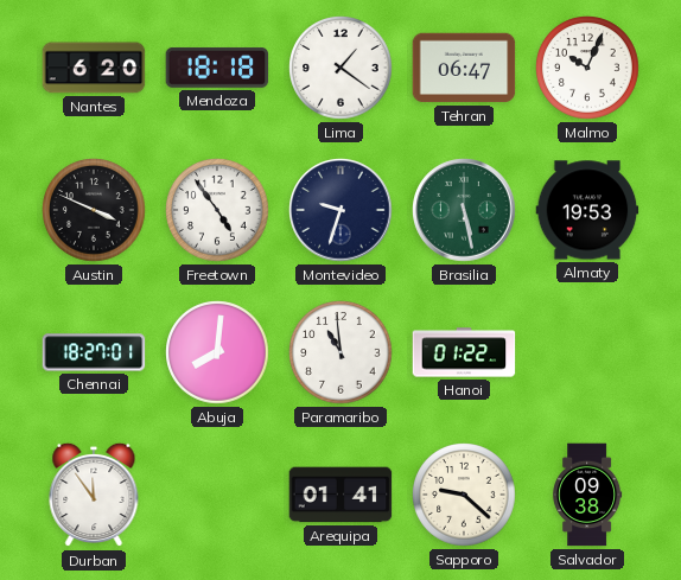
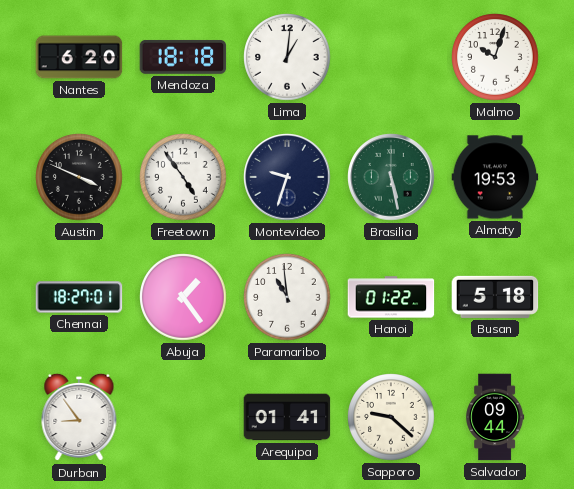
Lima: 1:21 -> 1:01
Tehran: 06:47 -> none
Malmo: 10:04 -> 10:03
Abuja: 8:01 -> 1:24
Busan: none -> 5:18
Durban: 11:54 -> 8:54
Salvador: 09:38 -> 09:44
